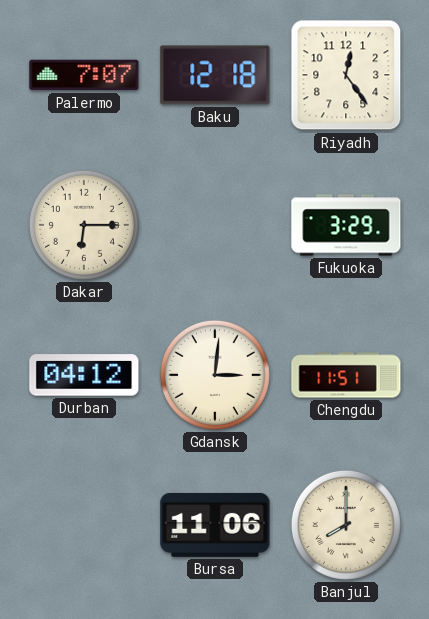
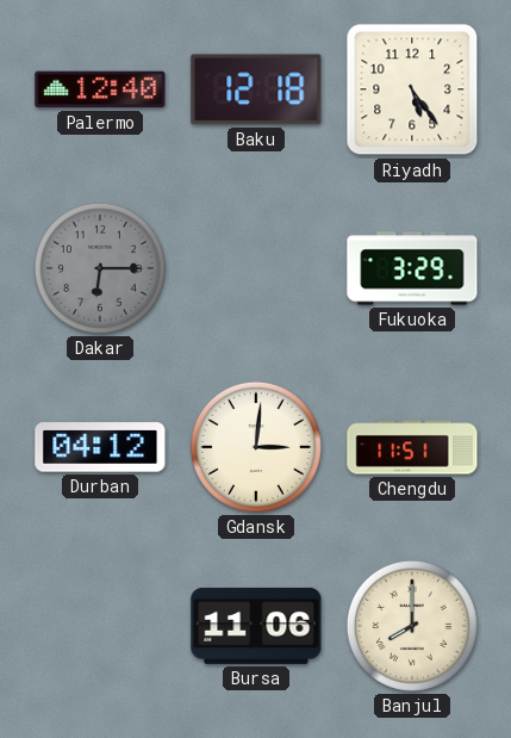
Palermo: 7:07 -> 12:40
Riyadh: 12:24 -> 5:24
Dakar dial: cream -> grey
